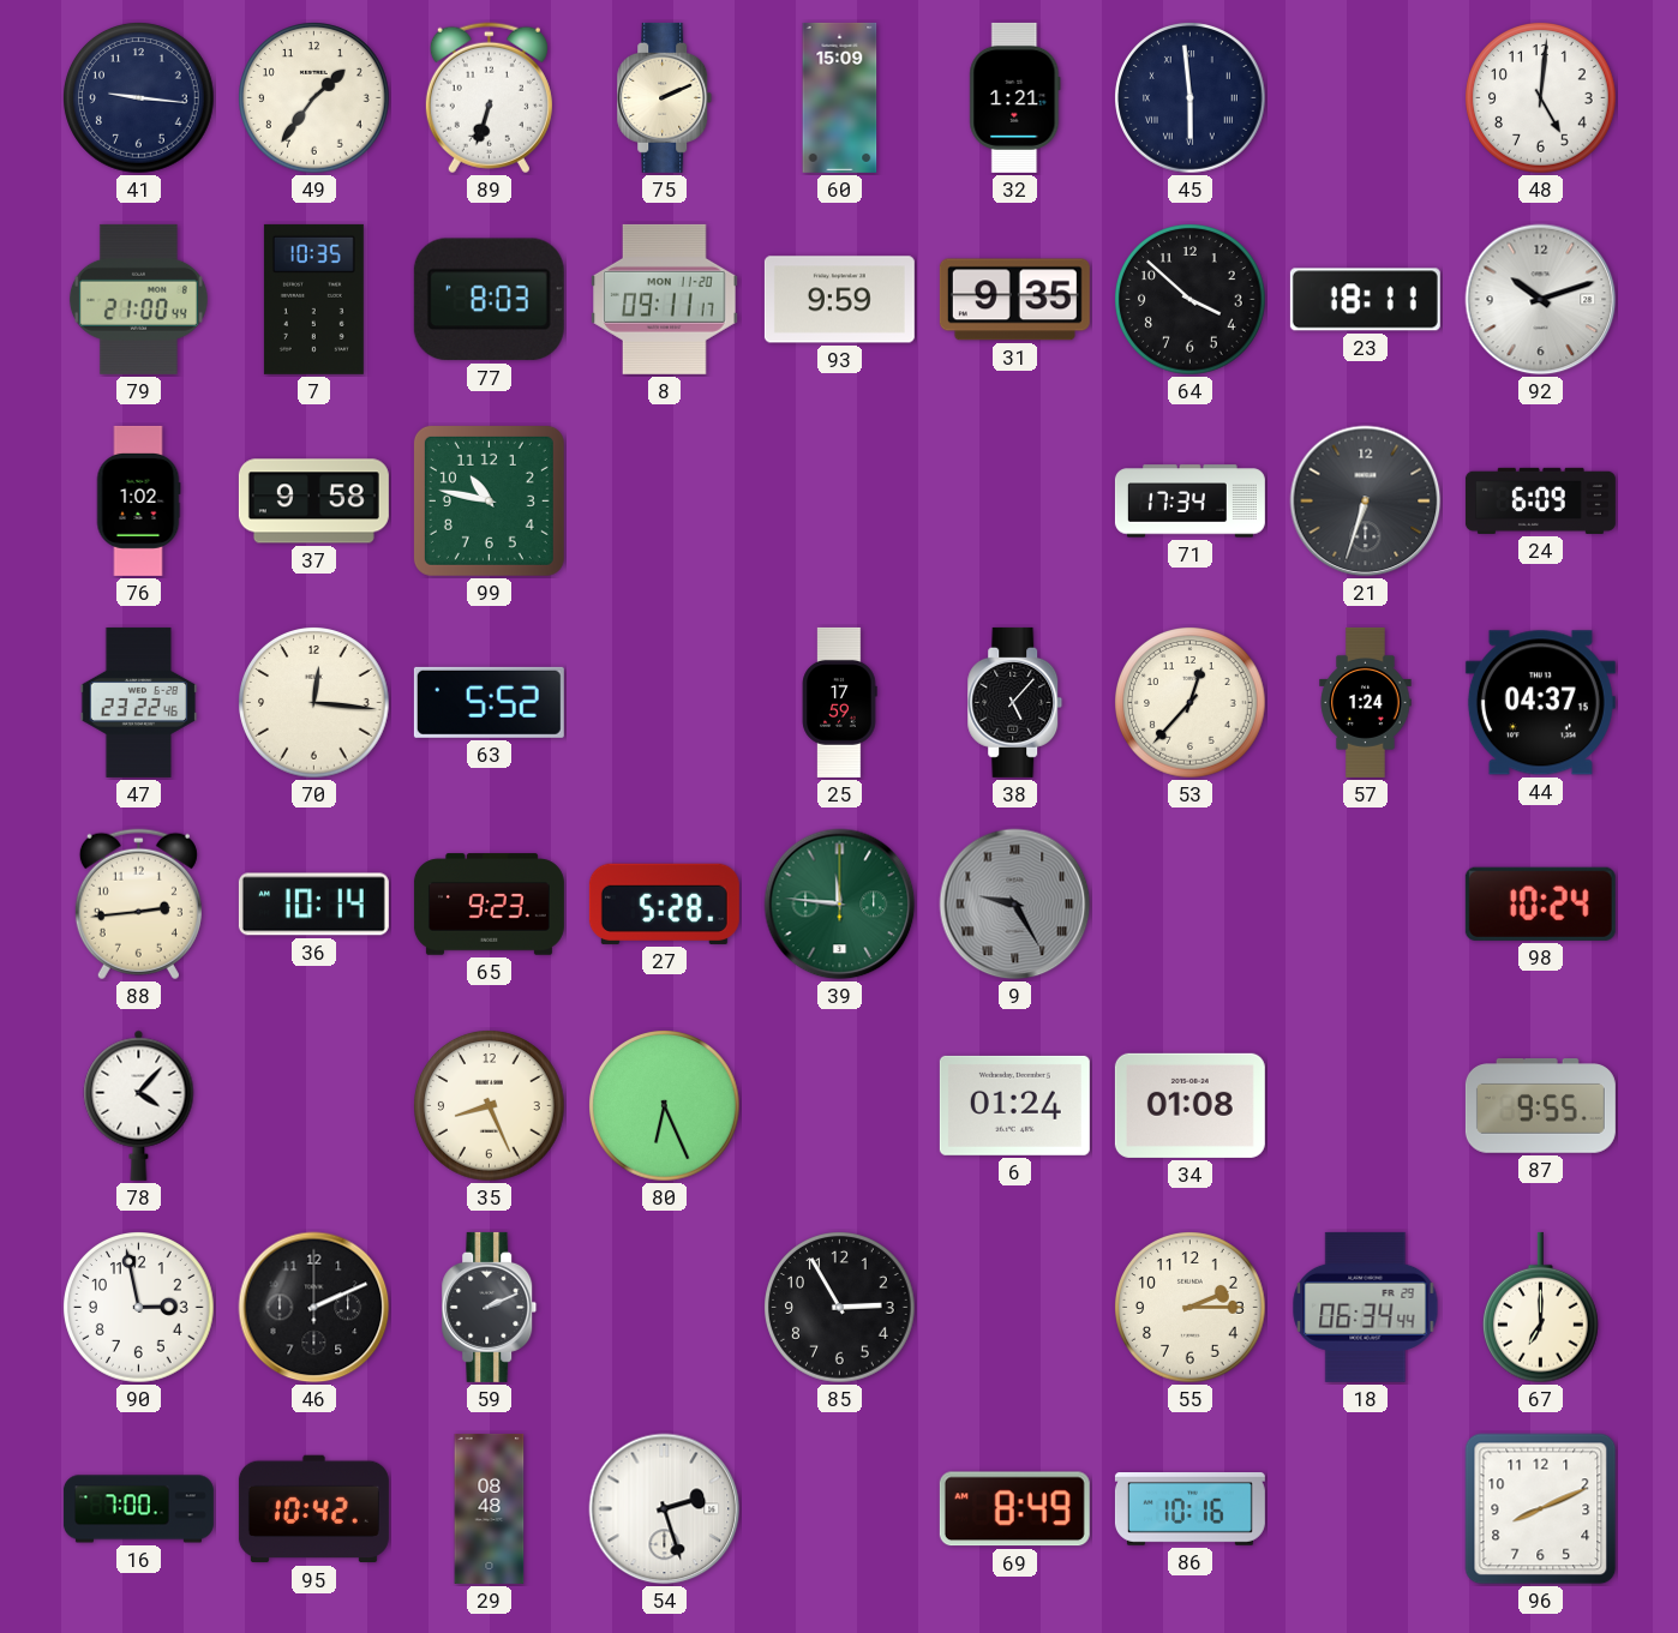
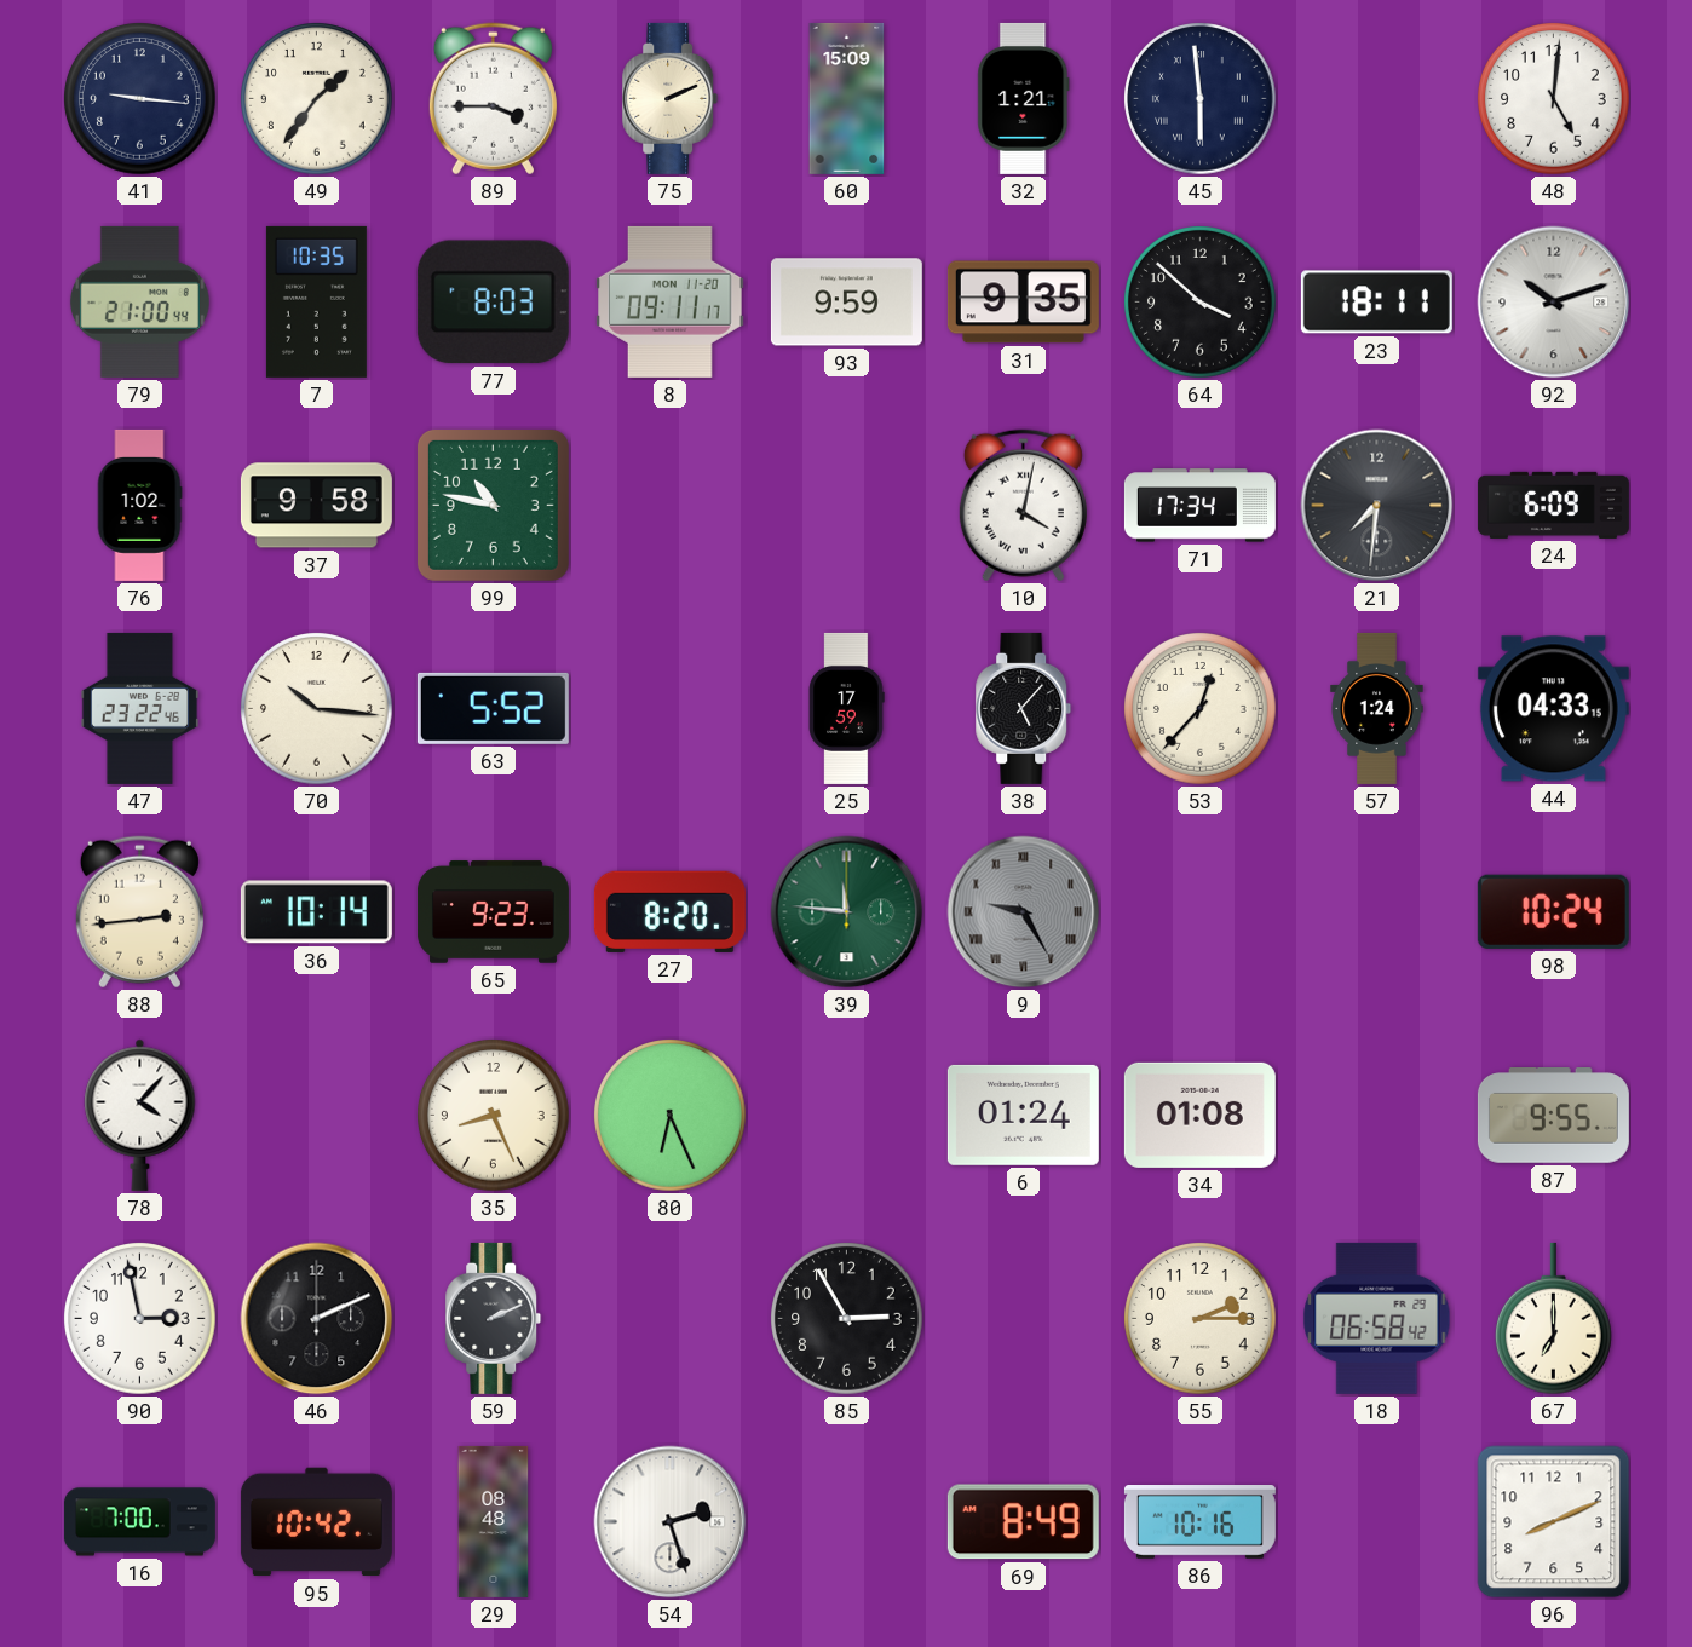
89: 6:33 -> 3:45
10: none -> 4:02
21: 6:33 -> 7:31
70: 12:16 -> 10:16
44: 04:37 -> 04:33
27: 5:28 -> 8:20
18: 06:34 -> 06:58
